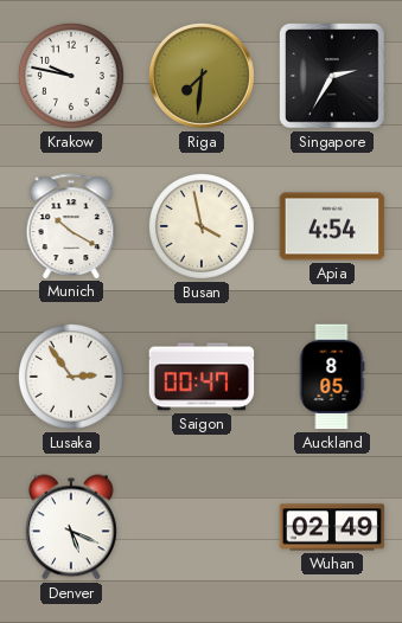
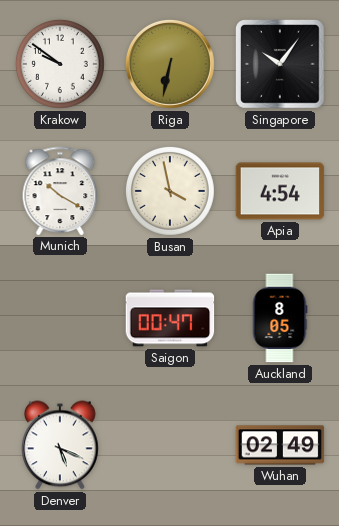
Krakow: 9:47 -> 9:51
Riga: 7:31 -> 6:32
Singapore: 2:35 -> 10:06
Lusaka: 2:54 -> none
